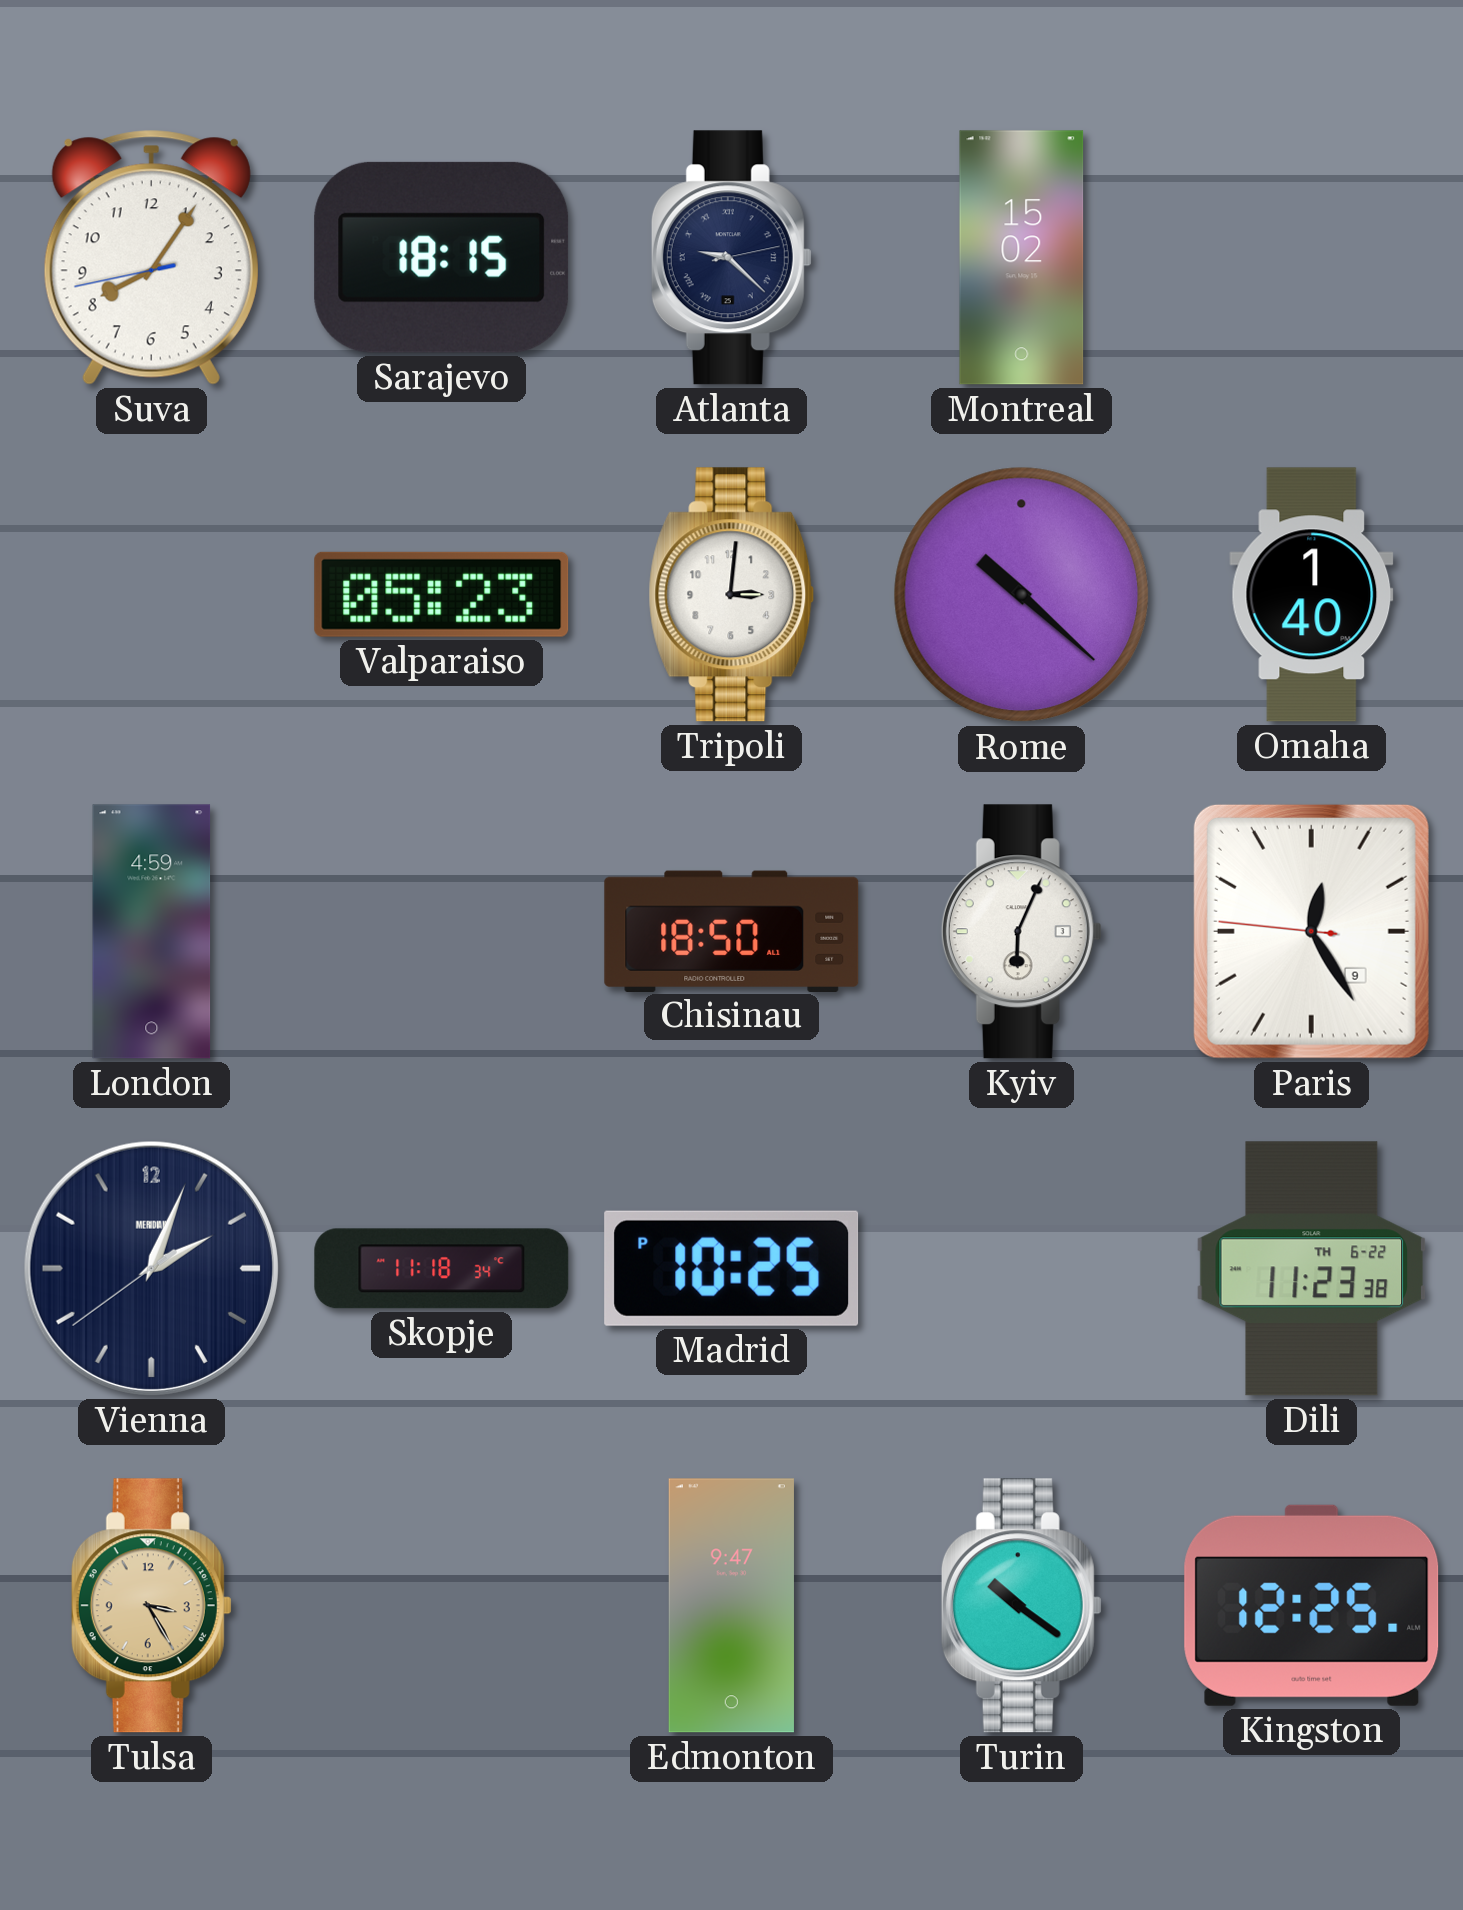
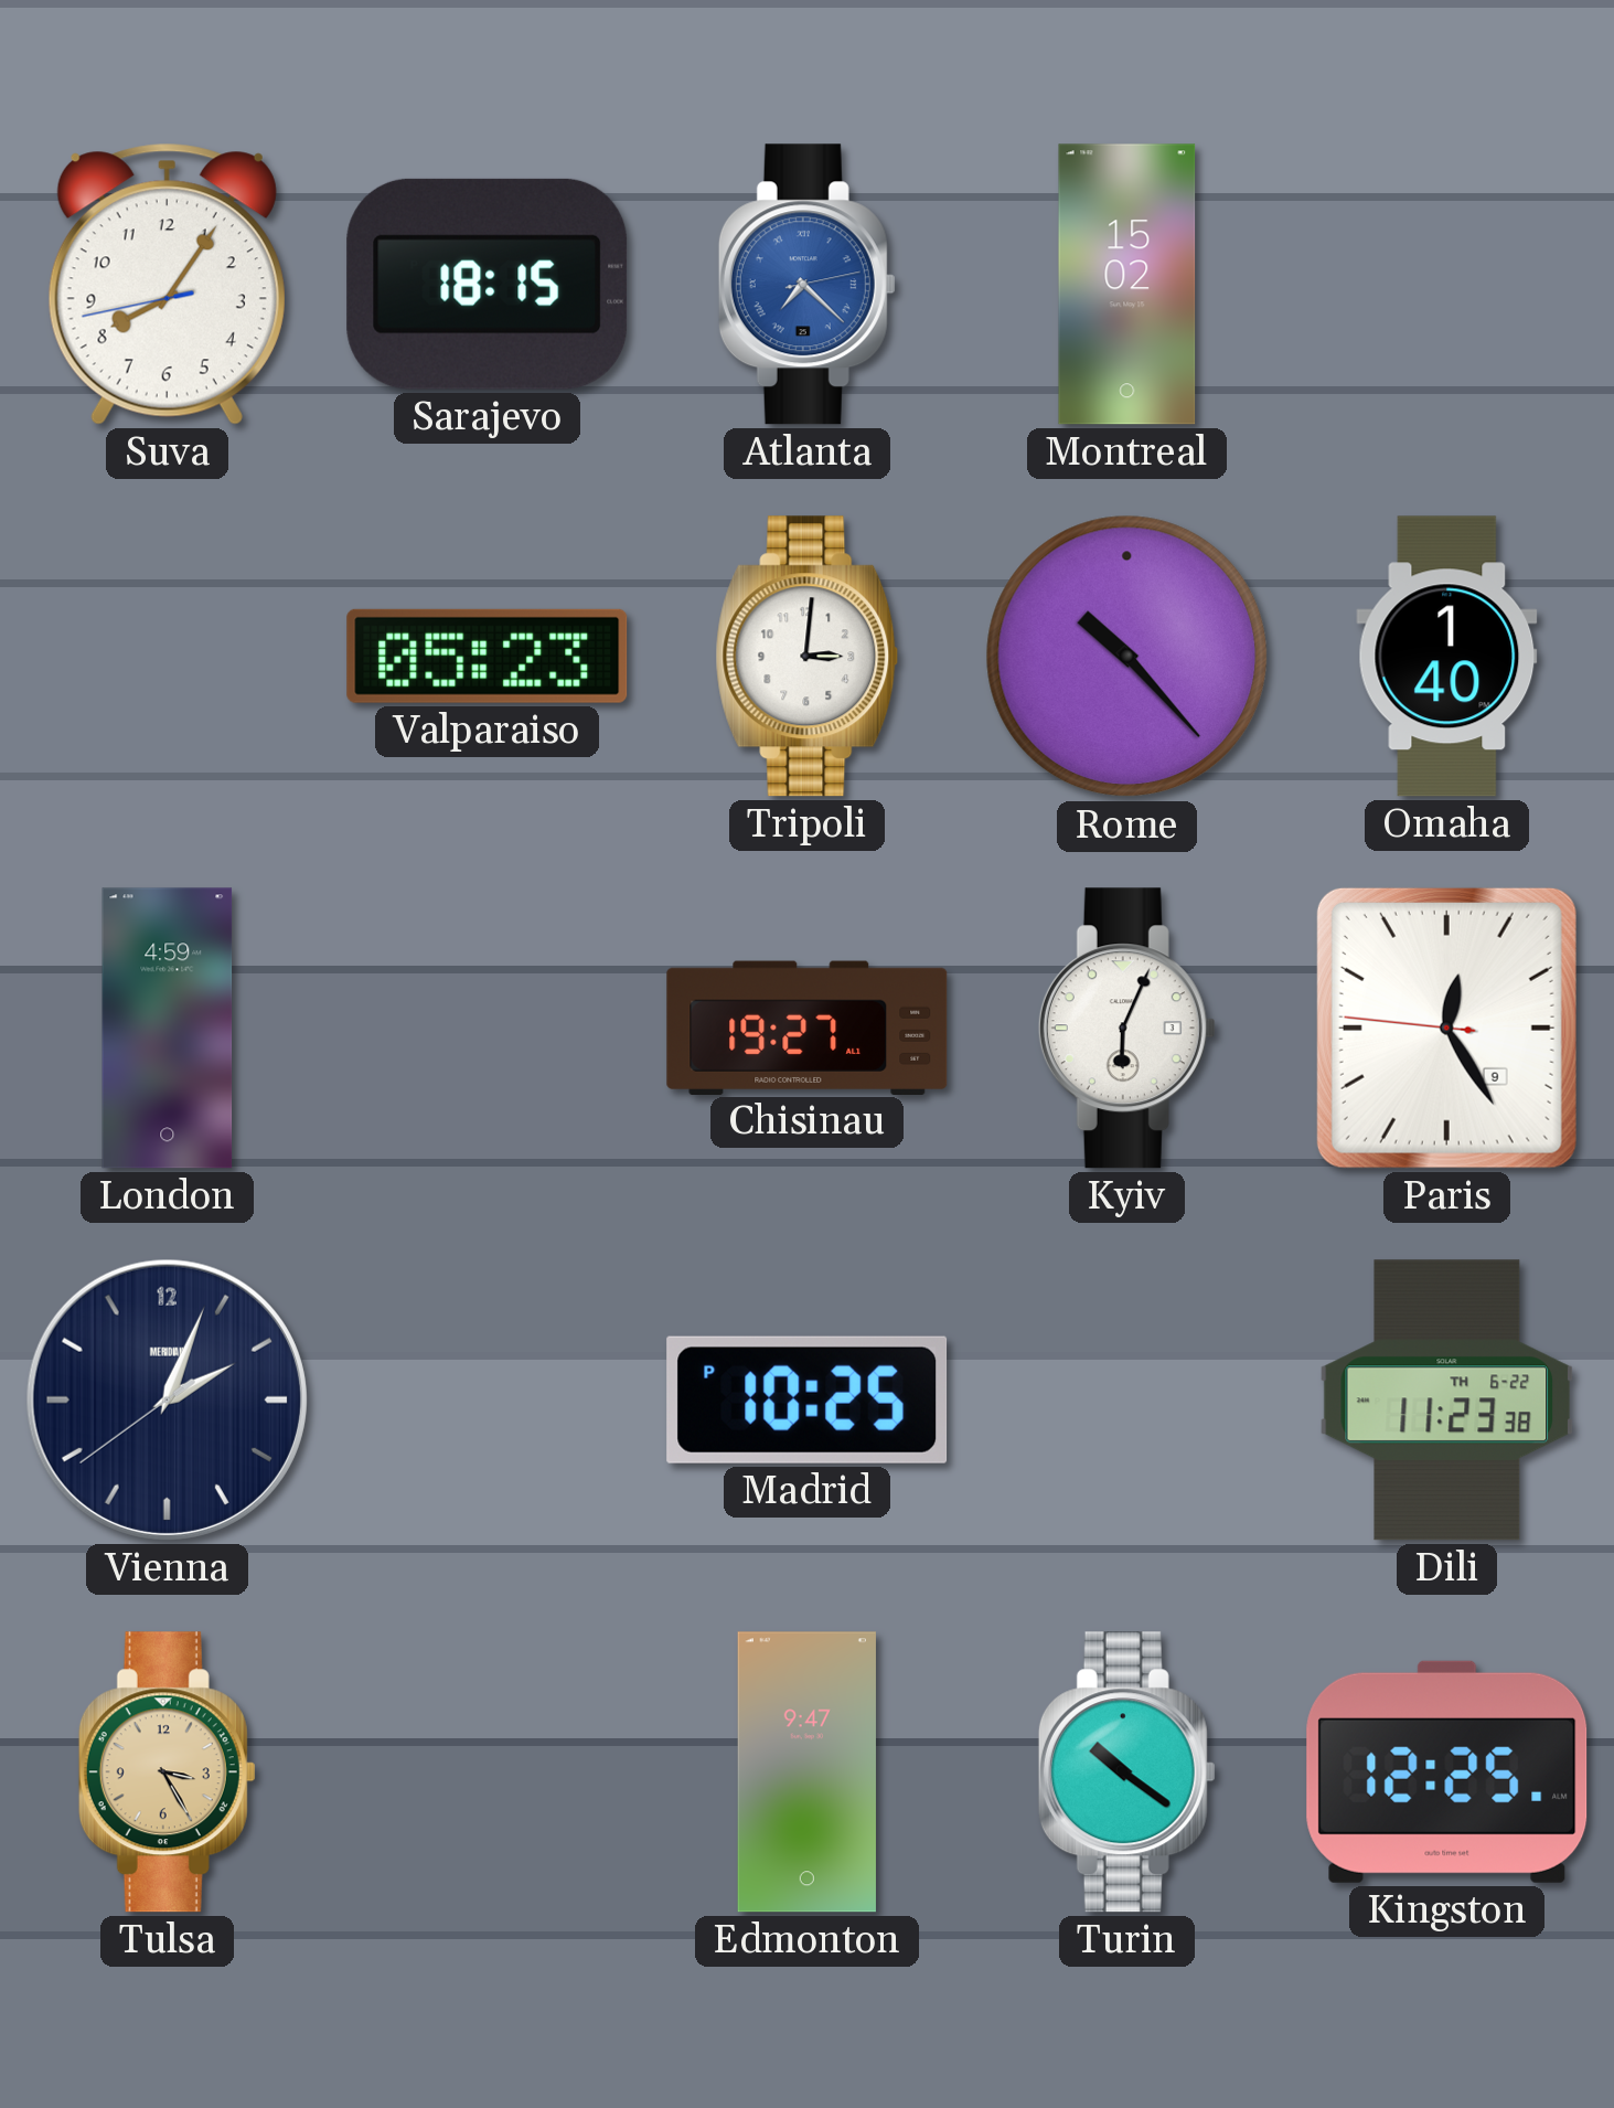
Atlanta: 9:22 -> 7:22
Atlanta dial: navy -> blue
Rome: 10:22 -> 10:23
Chisinau: 18:50 -> 19:27
Skopje: 11:18 -> none
